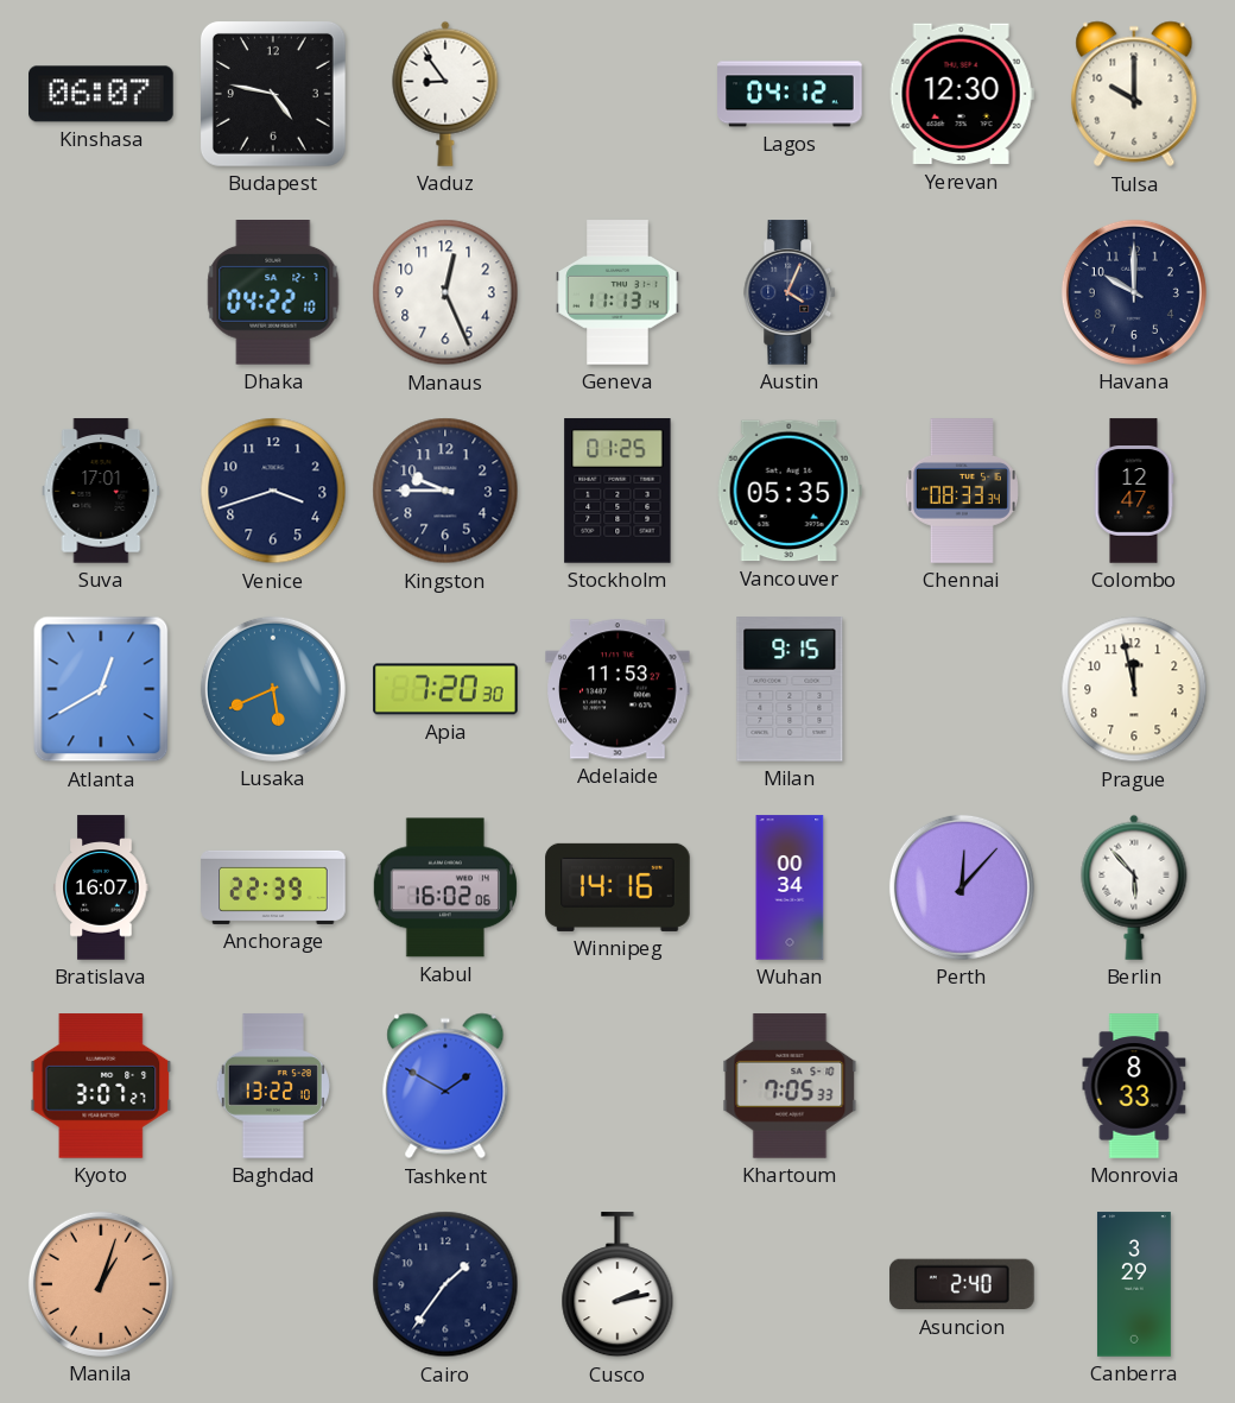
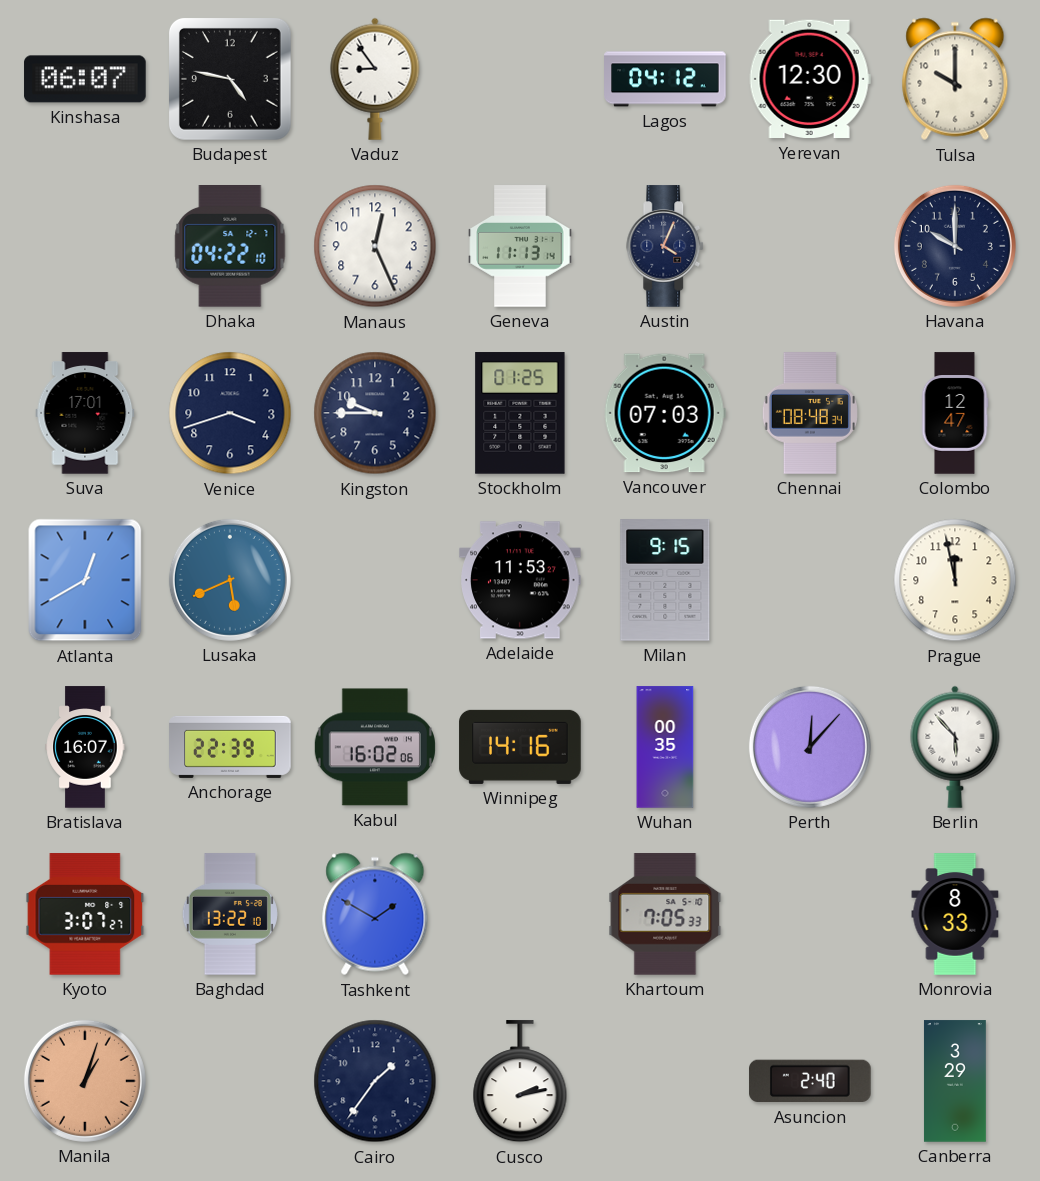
Vancouver: 05:35 -> 07:03
Chennai: 08:33 -> 08:48
Apia: 7:20 -> none
Wuhan: 00:34 -> 00:35
